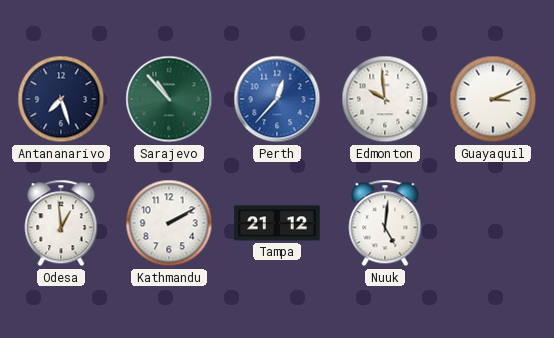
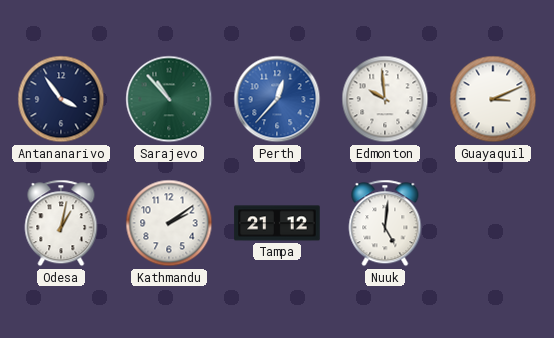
Antananarivo: 7:27 -> 3:54
Odesa: 12:59 -> 1:02
Kathmandu: 2:10 -> 2:09
